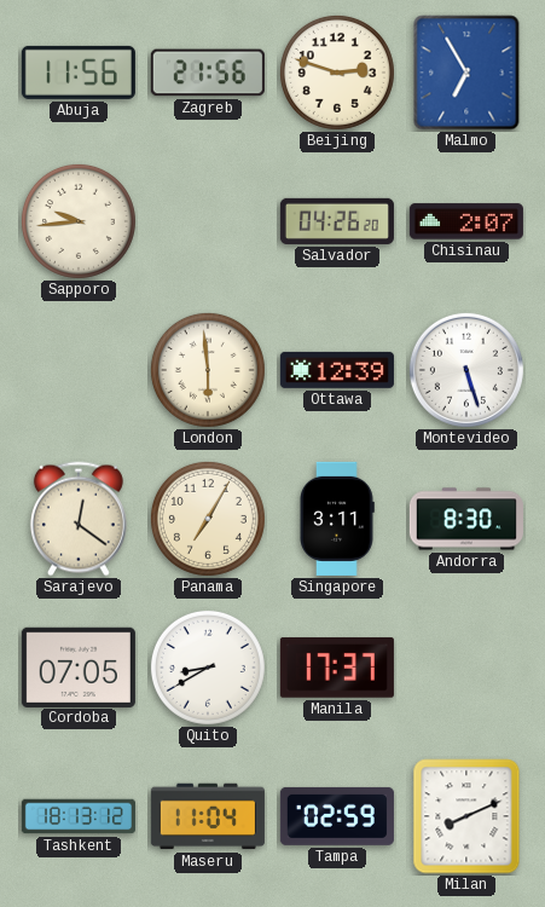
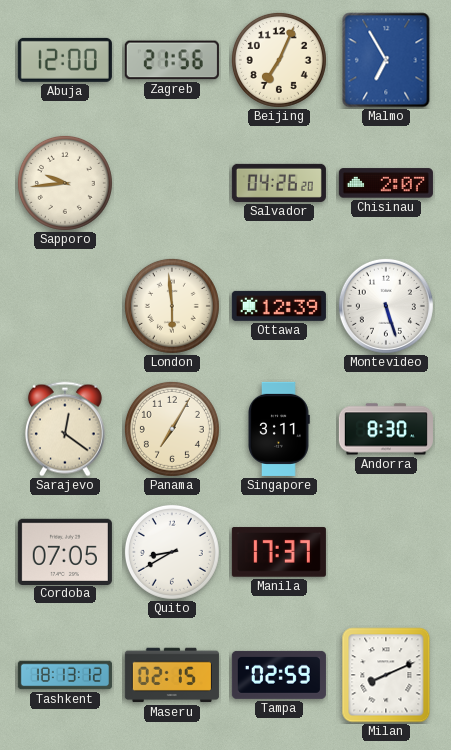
Abuja: 11:56 -> 12:00
Beijing: 2:48 -> 7:04
Maseru: 11:04 -> 02:15
